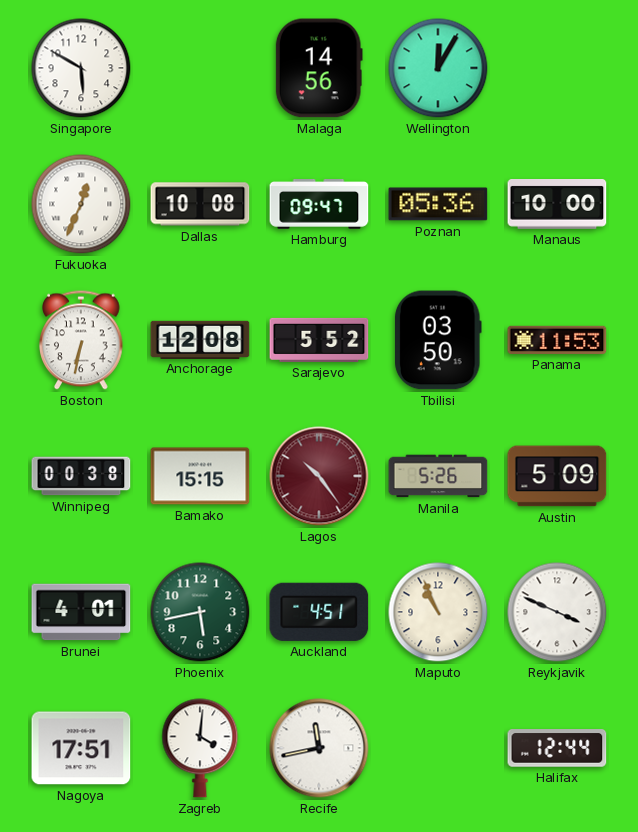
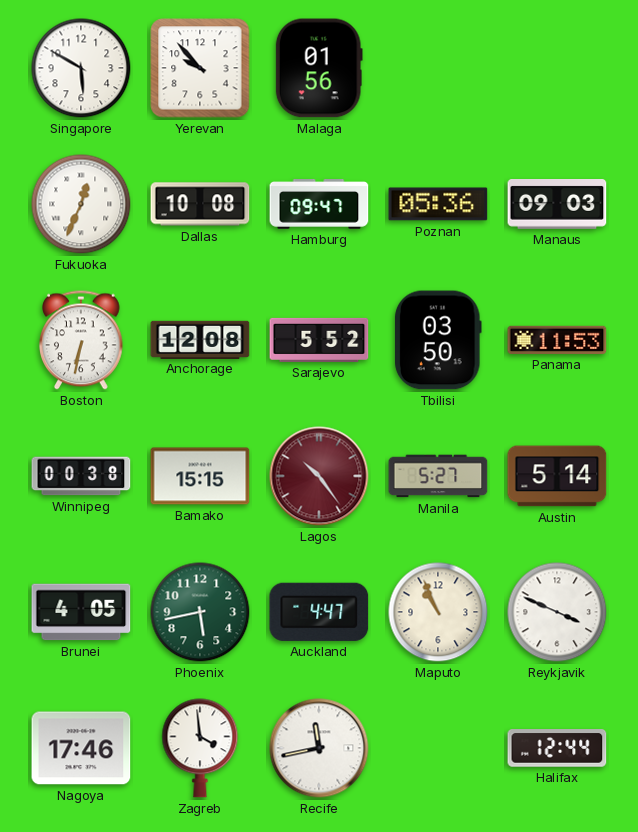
Yerevan: none -> 9:53
Malaga: 14:56 -> 01:56
Wellington: 12:05 -> none
Manaus: 10:00 -> 09:03
Manila: 5:26 -> 5:27
Austin: 5:09 -> 5:14
Brunei: 4:01 -> 4:05
Auckland: 4:51 -> 4:47
Nagoya: 17:51 -> 17:46
Zagreb: 4:01 -> 3:59
